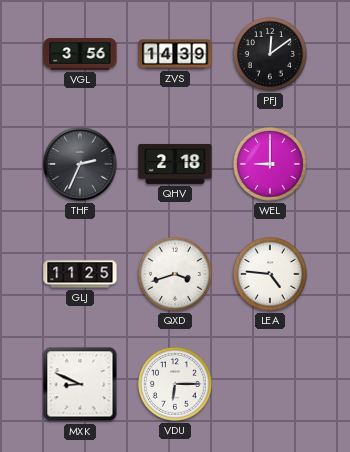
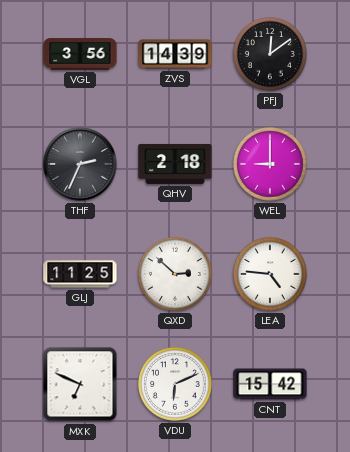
QXD: 3:42 -> 2:52
MXK: 8:49 -> 6:49
VDU: 6:15 -> 6:11
CNT: none -> 15:42
